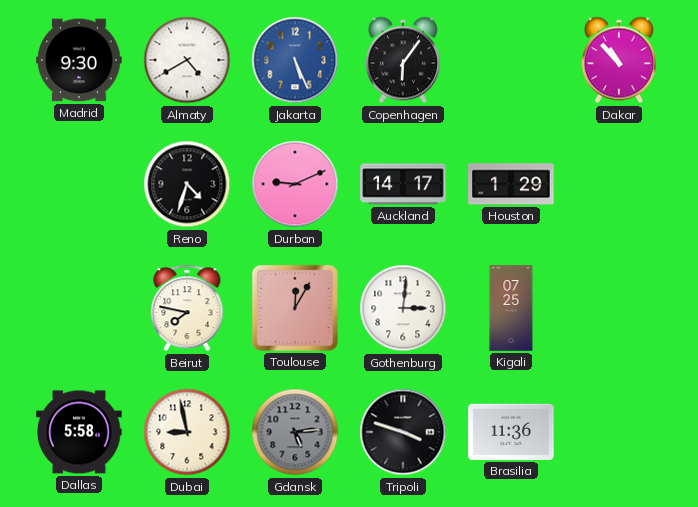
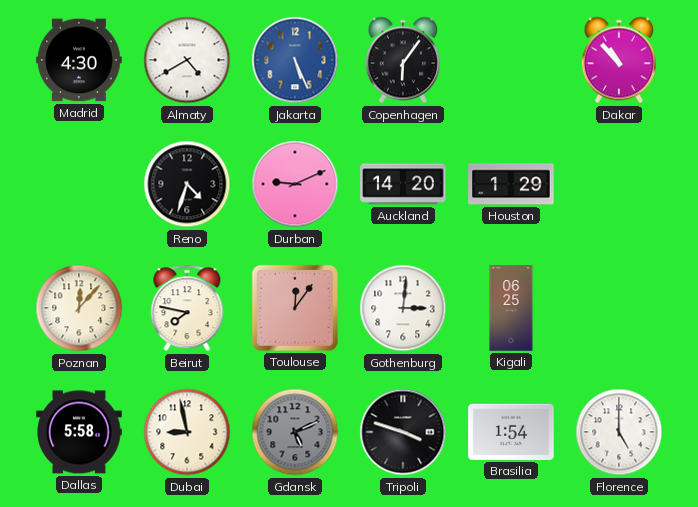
Madrid: 9:30 -> 4:30
Auckland: 14:17 -> 14:20
Poznan: none -> 12:07
Toulouse: 12:05 -> 12:06
Kigali: 07:25 -> 06:25
Gdansk: 5:14 -> 5:11
Brasilia: 11:36 -> 1:54
Florence: none -> 5:00
